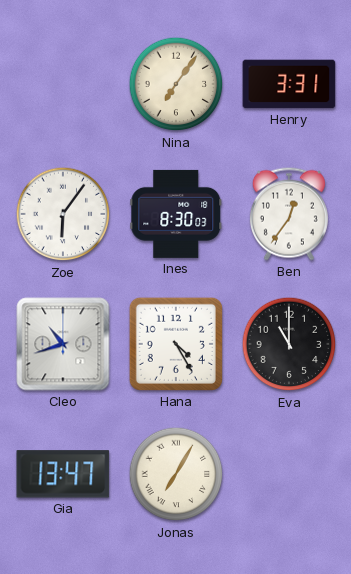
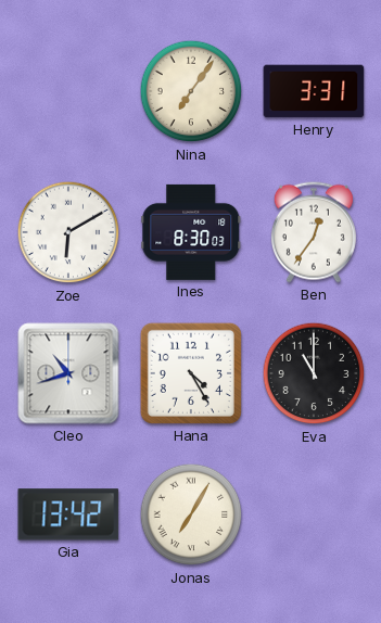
Zoe: 6:06 -> 6:10
Gia: 13:47 -> 13:42
